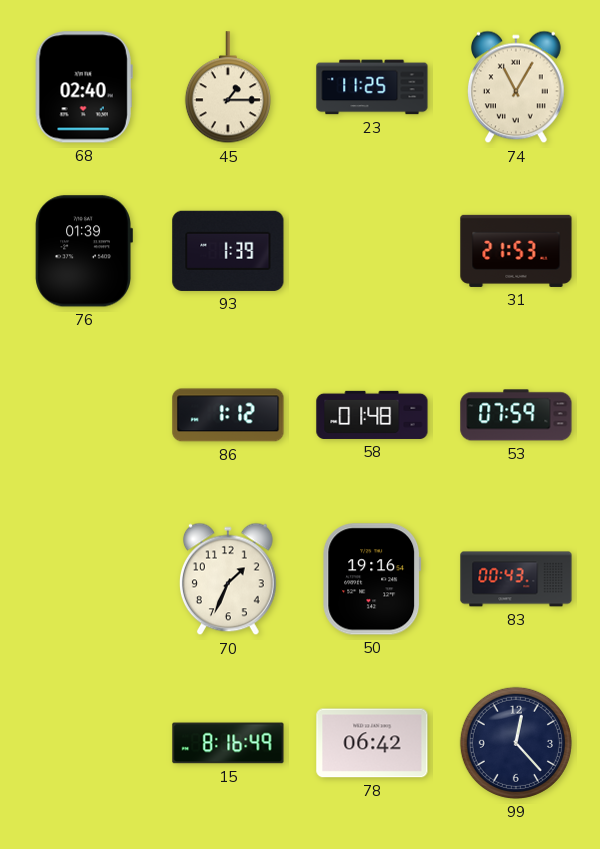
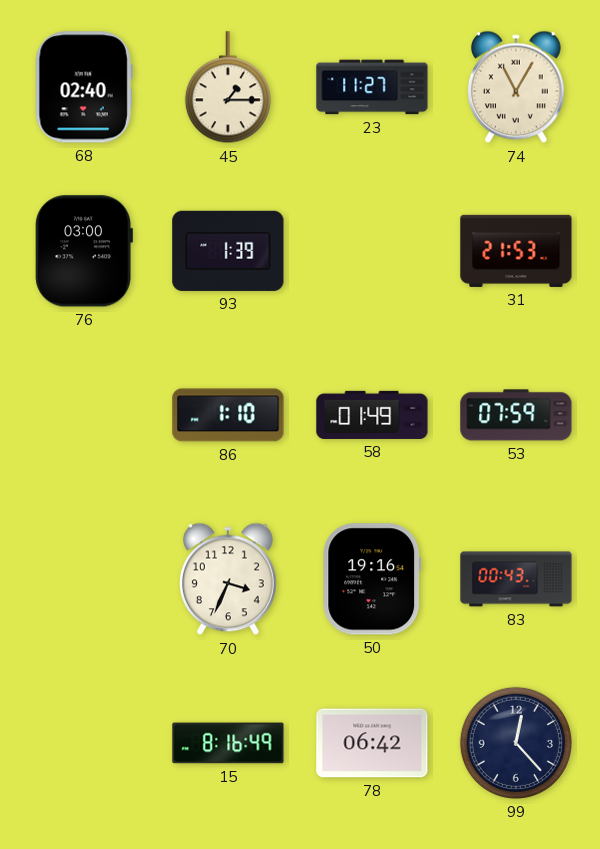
23: 11:25 -> 11:27
76: 01:39 -> 03:00
86: 1:12 -> 1:10
58: 01:48 -> 01:49
70: 1:34 -> 3:34
